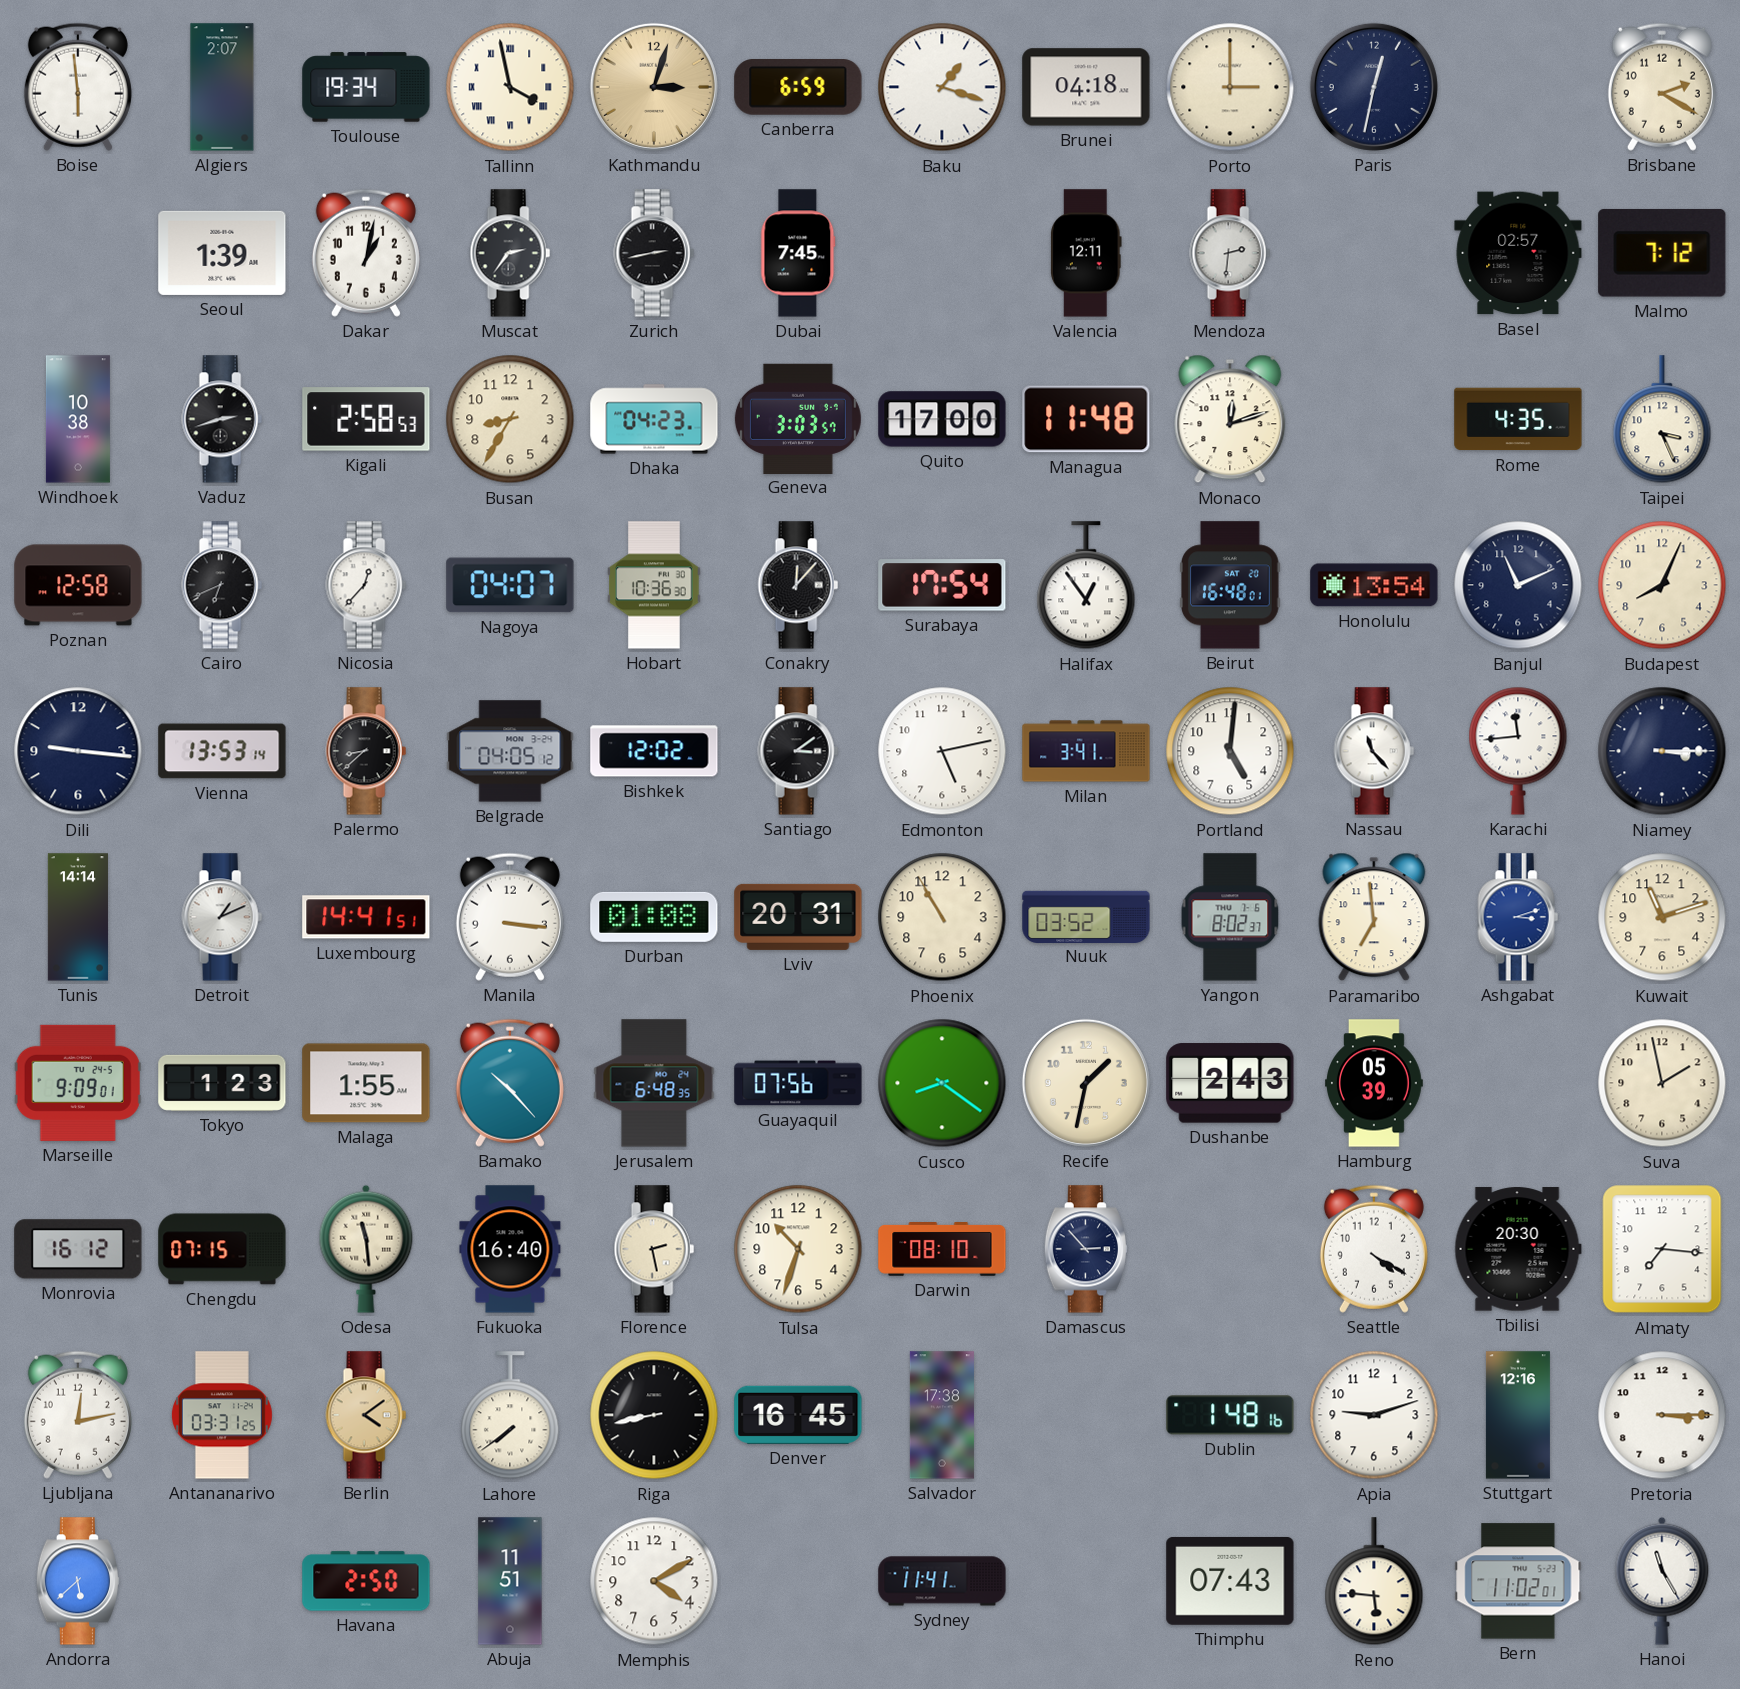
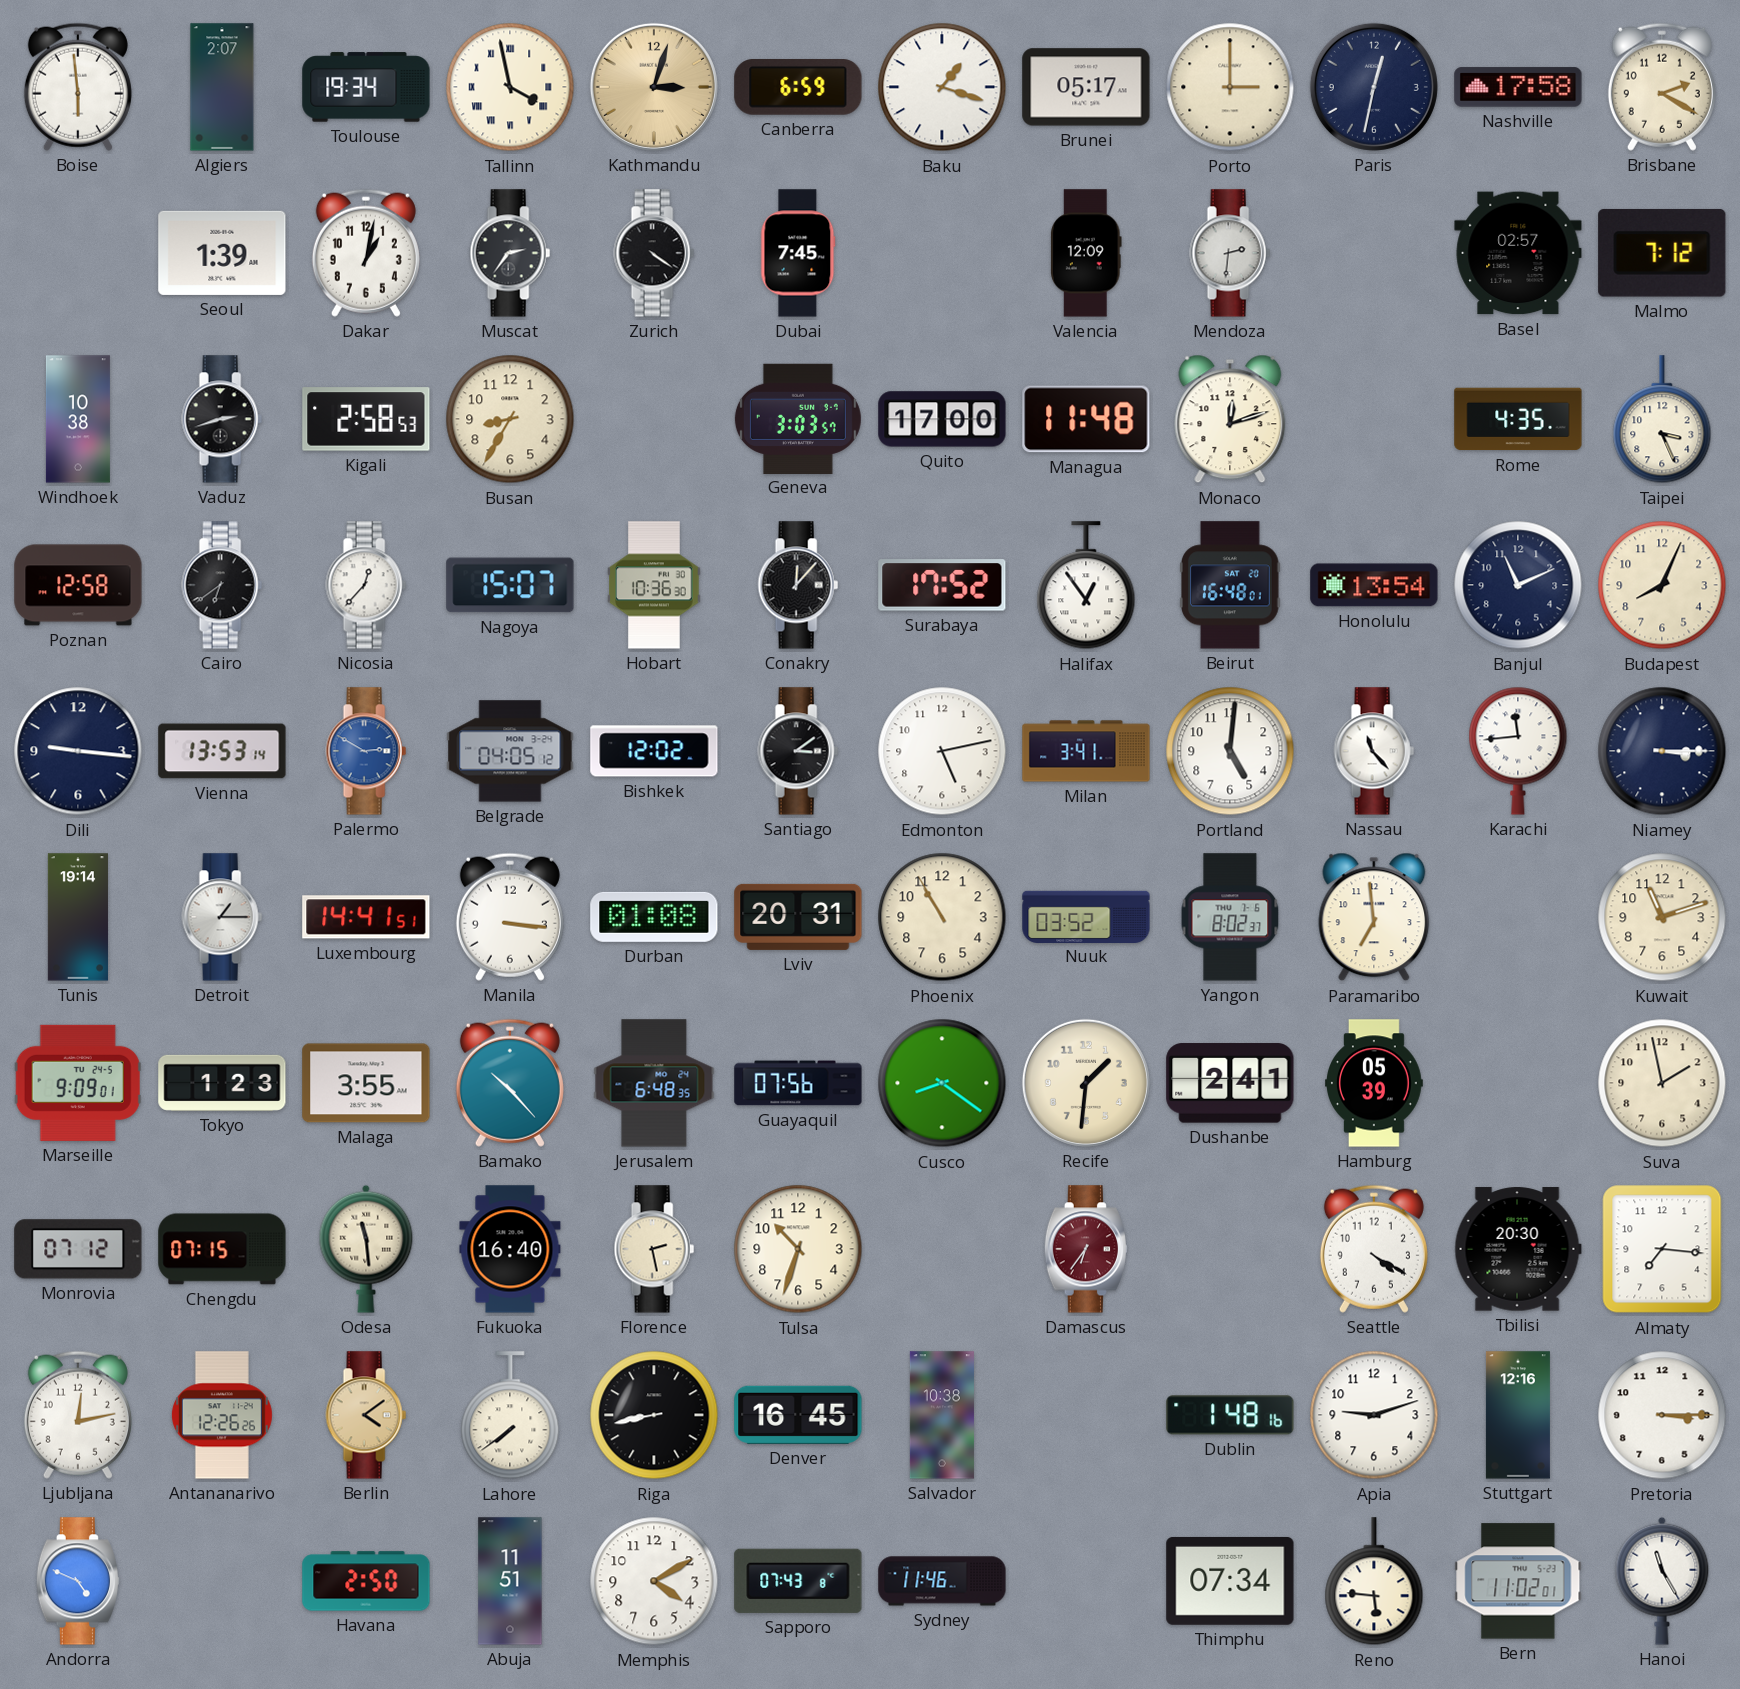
Brunei: 04:18 -> 05:17
Nashville: none -> 17:58
Zurich: 2:43 -> 4:21
Valencia: 12:11 -> 12:09
Dhaka: 04:23 -> none
Cairo: 6:41 -> 6:39
Nagoya: 04:07 -> 15:07
Surabaya: 17:54 -> 17:52
Palermo: 8:38 -> 2:50
Palermo dial: black -> blue
Tunis: 14:14 -> 19:14
Detroit: 1:11 -> 1:15
Ashgabat: 3:12 -> none
Malaga: 1:55 -> 3:55
Recife: 1:32 -> 1:31
Dushanbe: 2:43 -> 2:41
Monrovia: 16:12 -> 07:12
Darwin: 08:10 -> none
Damascus: 2:53 -> 6:36
Damascus dial: navy -> burgundy
Antananarivo: 03:31 -> 12:26
Salvador: 17:38 -> 10:38
Andorra: 5:38 -> 4:49
Sapporo: none -> 07:43
Sydney: 11:41 -> 11:46
Thimphu: 07:43 -> 07:34
